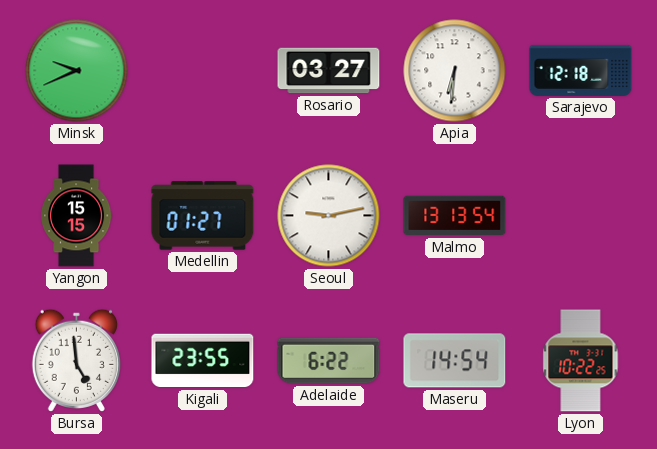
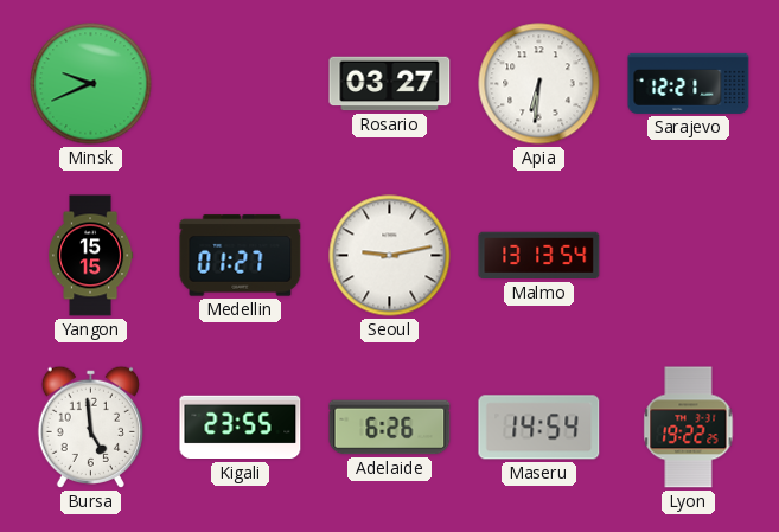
Sarajevo: 12:18 -> 12:21
Adelaide: 6:22 -> 6:26
Lyon: 10:22 -> 19:22
